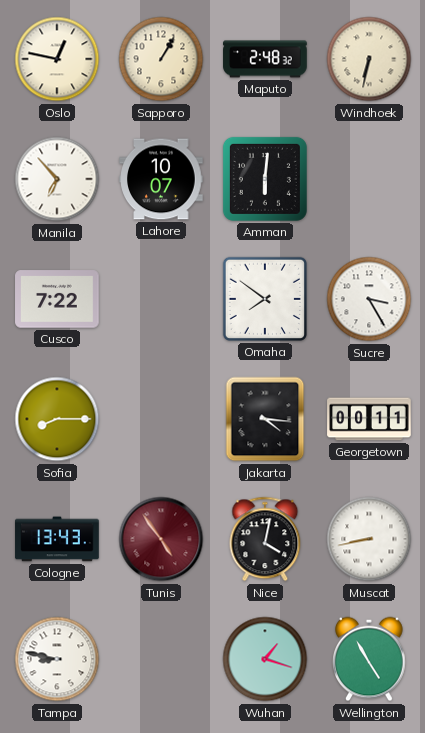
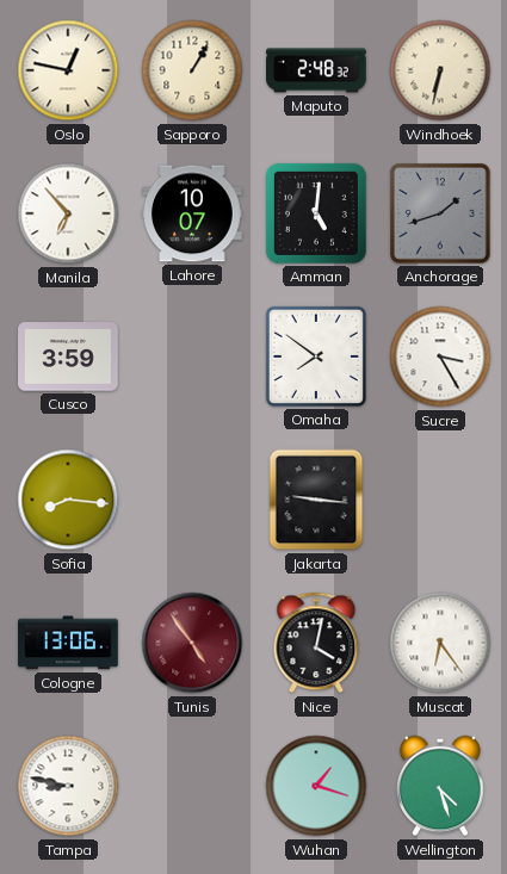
Amman: 6:01 -> 5:01
Anchorage: none -> 1:42
Cusco: 7:22 -> 3:59
Sofia: 8:15 -> 8:16
Jakarta: 4:16 -> 9:16
Georgetown: 00:11 -> none
Cologne: 13:43 -> 13:06
Muscat: 8:43 -> 6:24
Wellington: 4:55 -> 4:27
